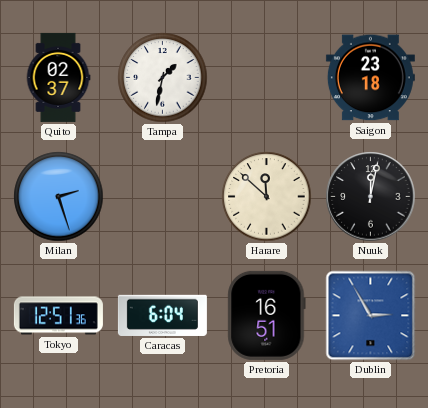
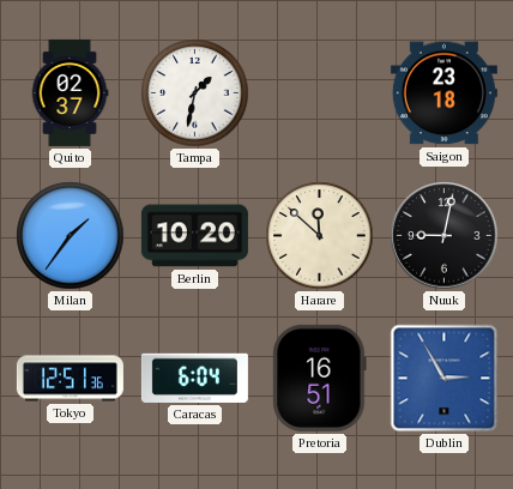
Milan: 2:27 -> 1:36
Berlin: none -> 10:20
Nuuk: 12:02 -> 9:02
